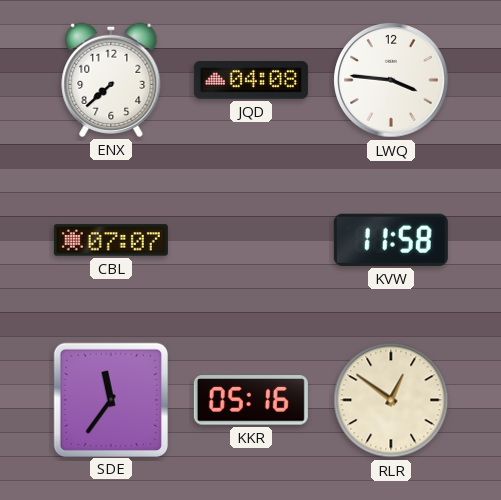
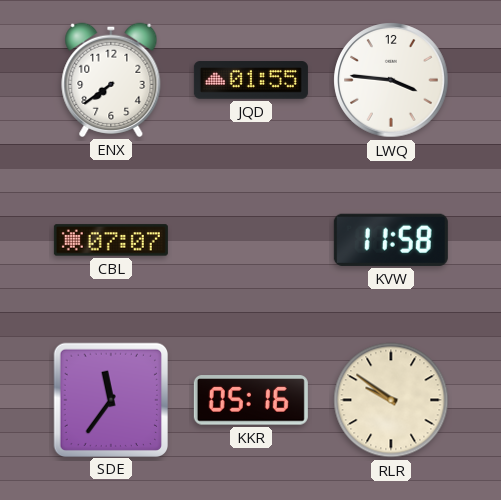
ENX: 7:38 -> 7:39
JQD: 04:08 -> 01:55
RLR: 12:51 -> 9:51
